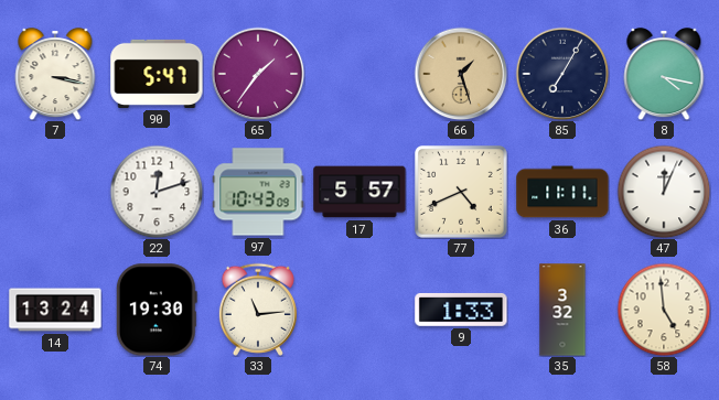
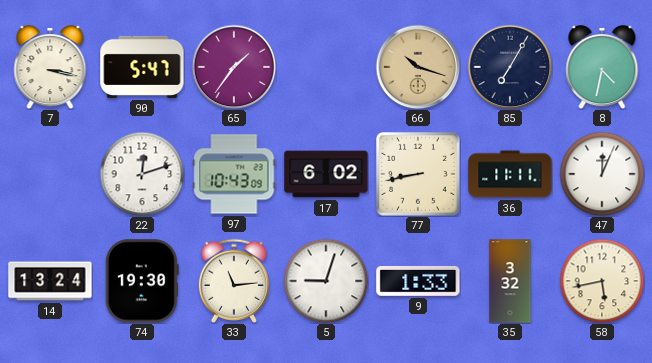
66: 1:27 -> 10:18
8: 4:17 -> 4:32
17: 5:57 -> 6:02
77: 4:41 -> 8:43
5: none -> 9:03
58: 4:59 -> 5:43
